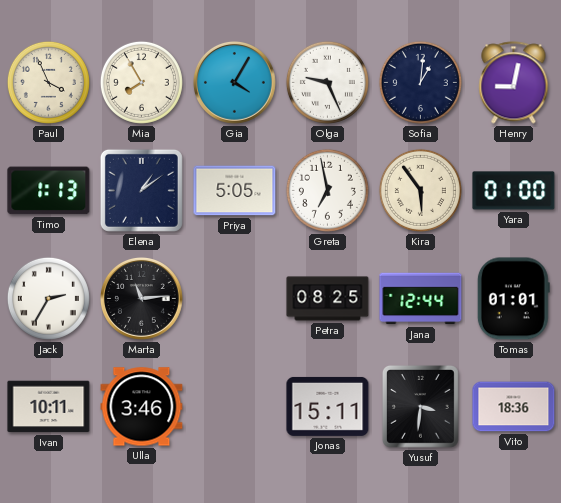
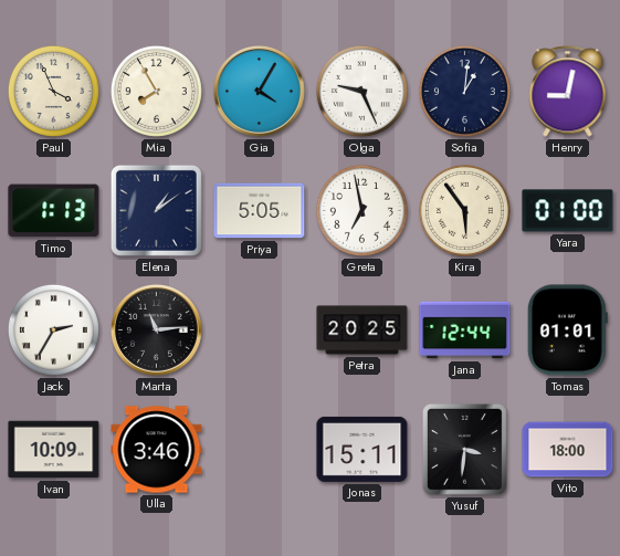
Petra: 08:25 -> 20:25
Ivan: 10:11 -> 10:09
Vito: 18:36 -> 18:00
